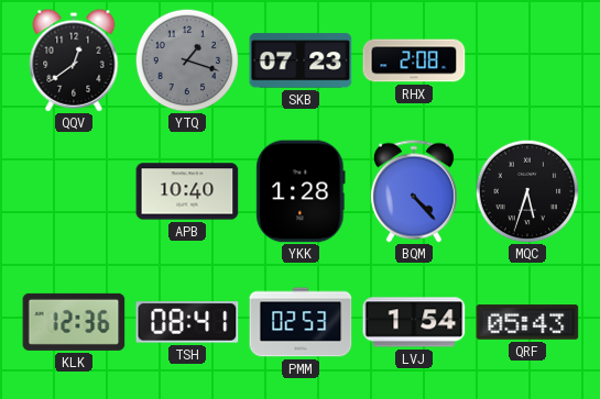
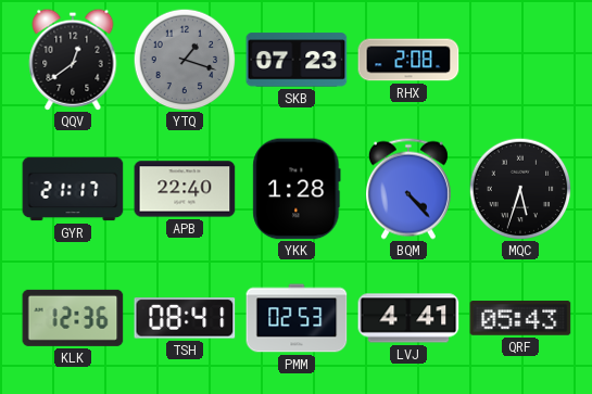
GYR: none -> 21:17
APB: 10:40 -> 22:40
LVJ: 1:54 -> 4:41
